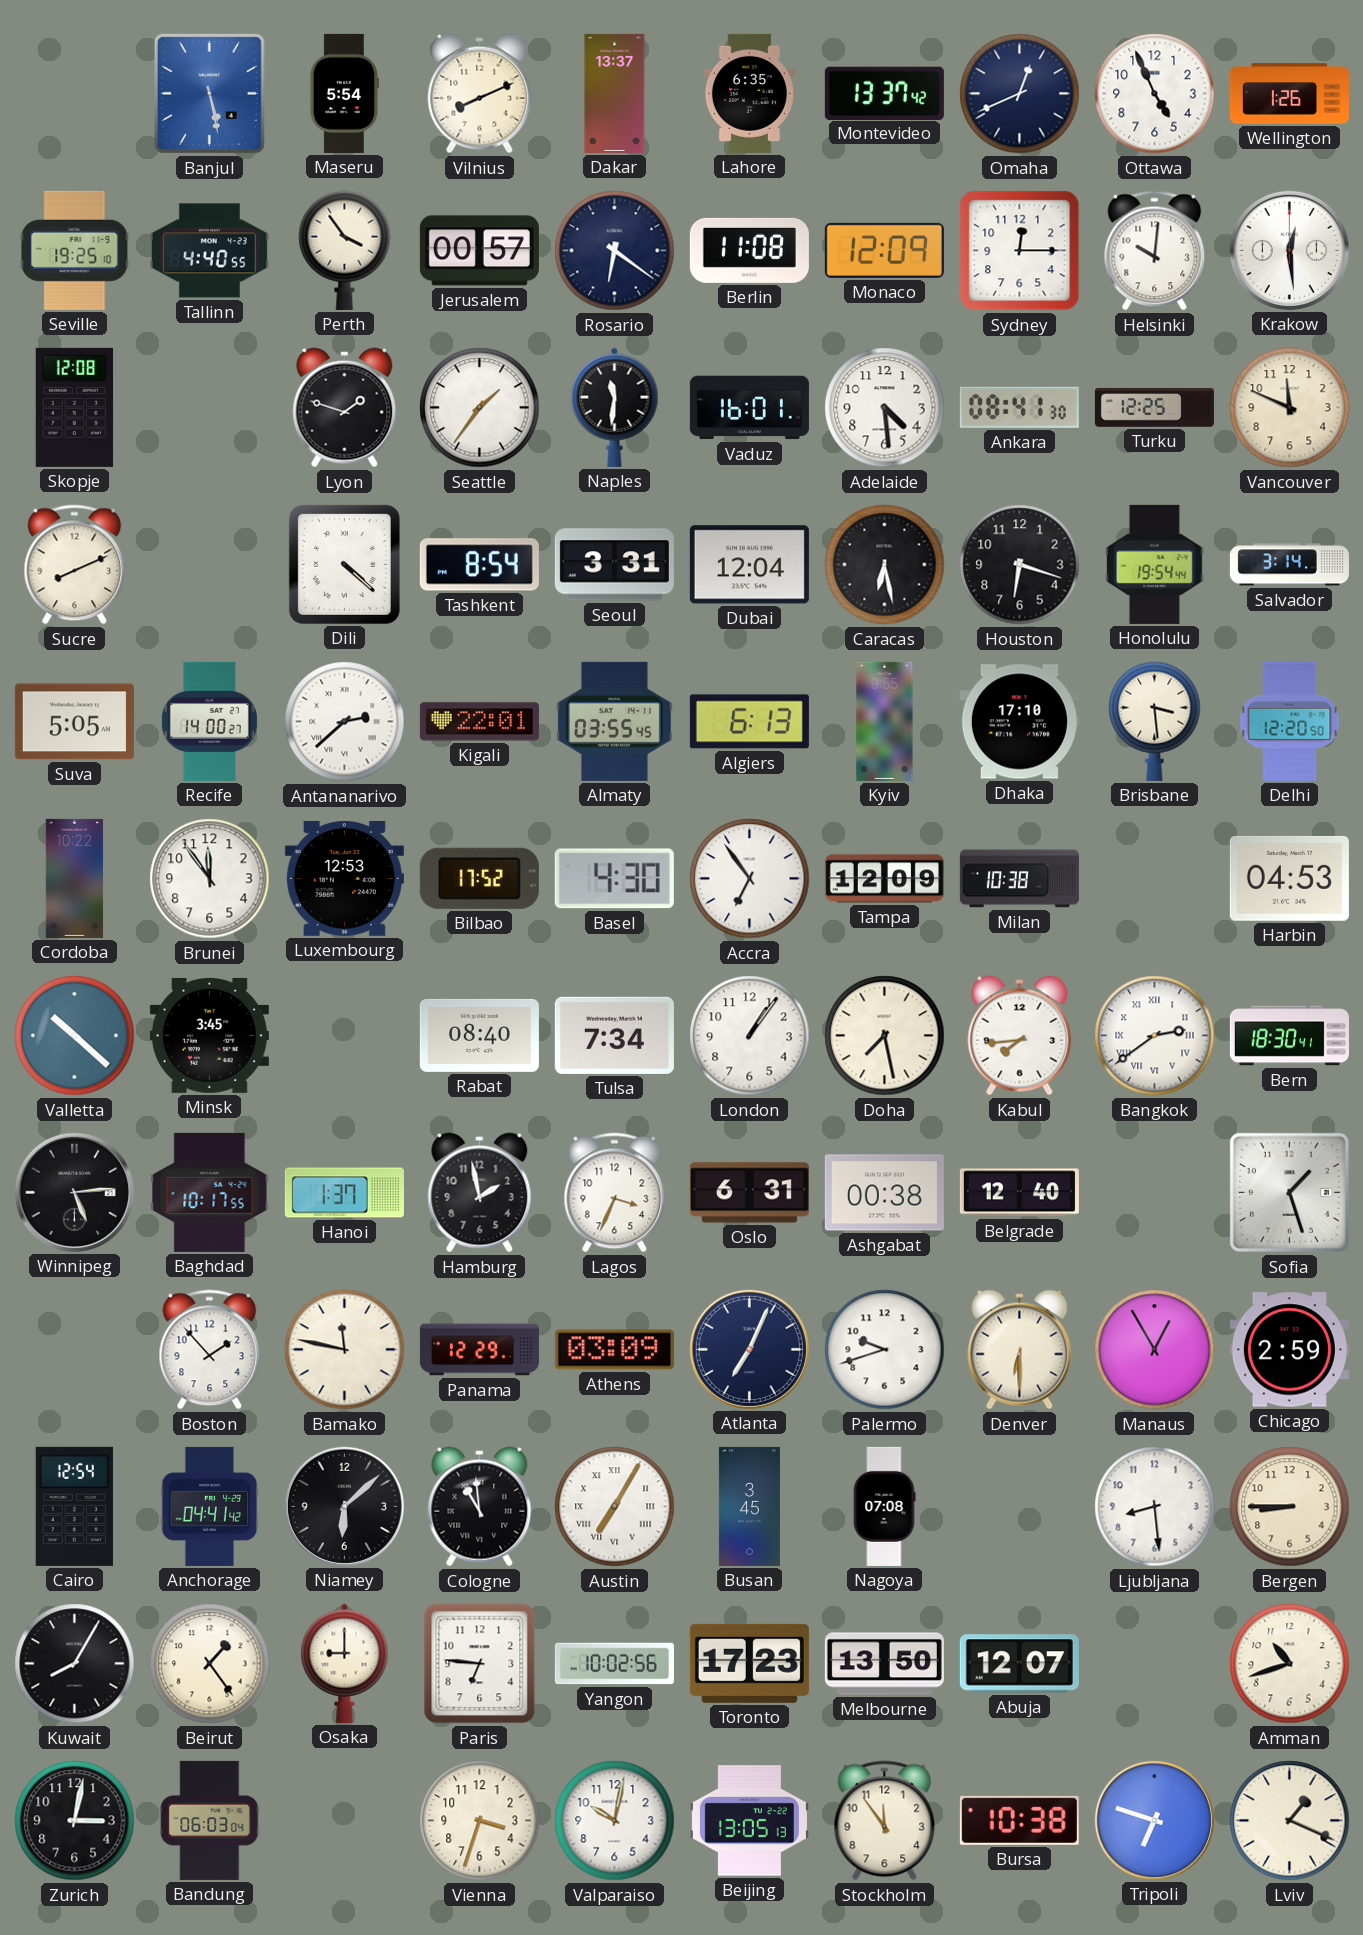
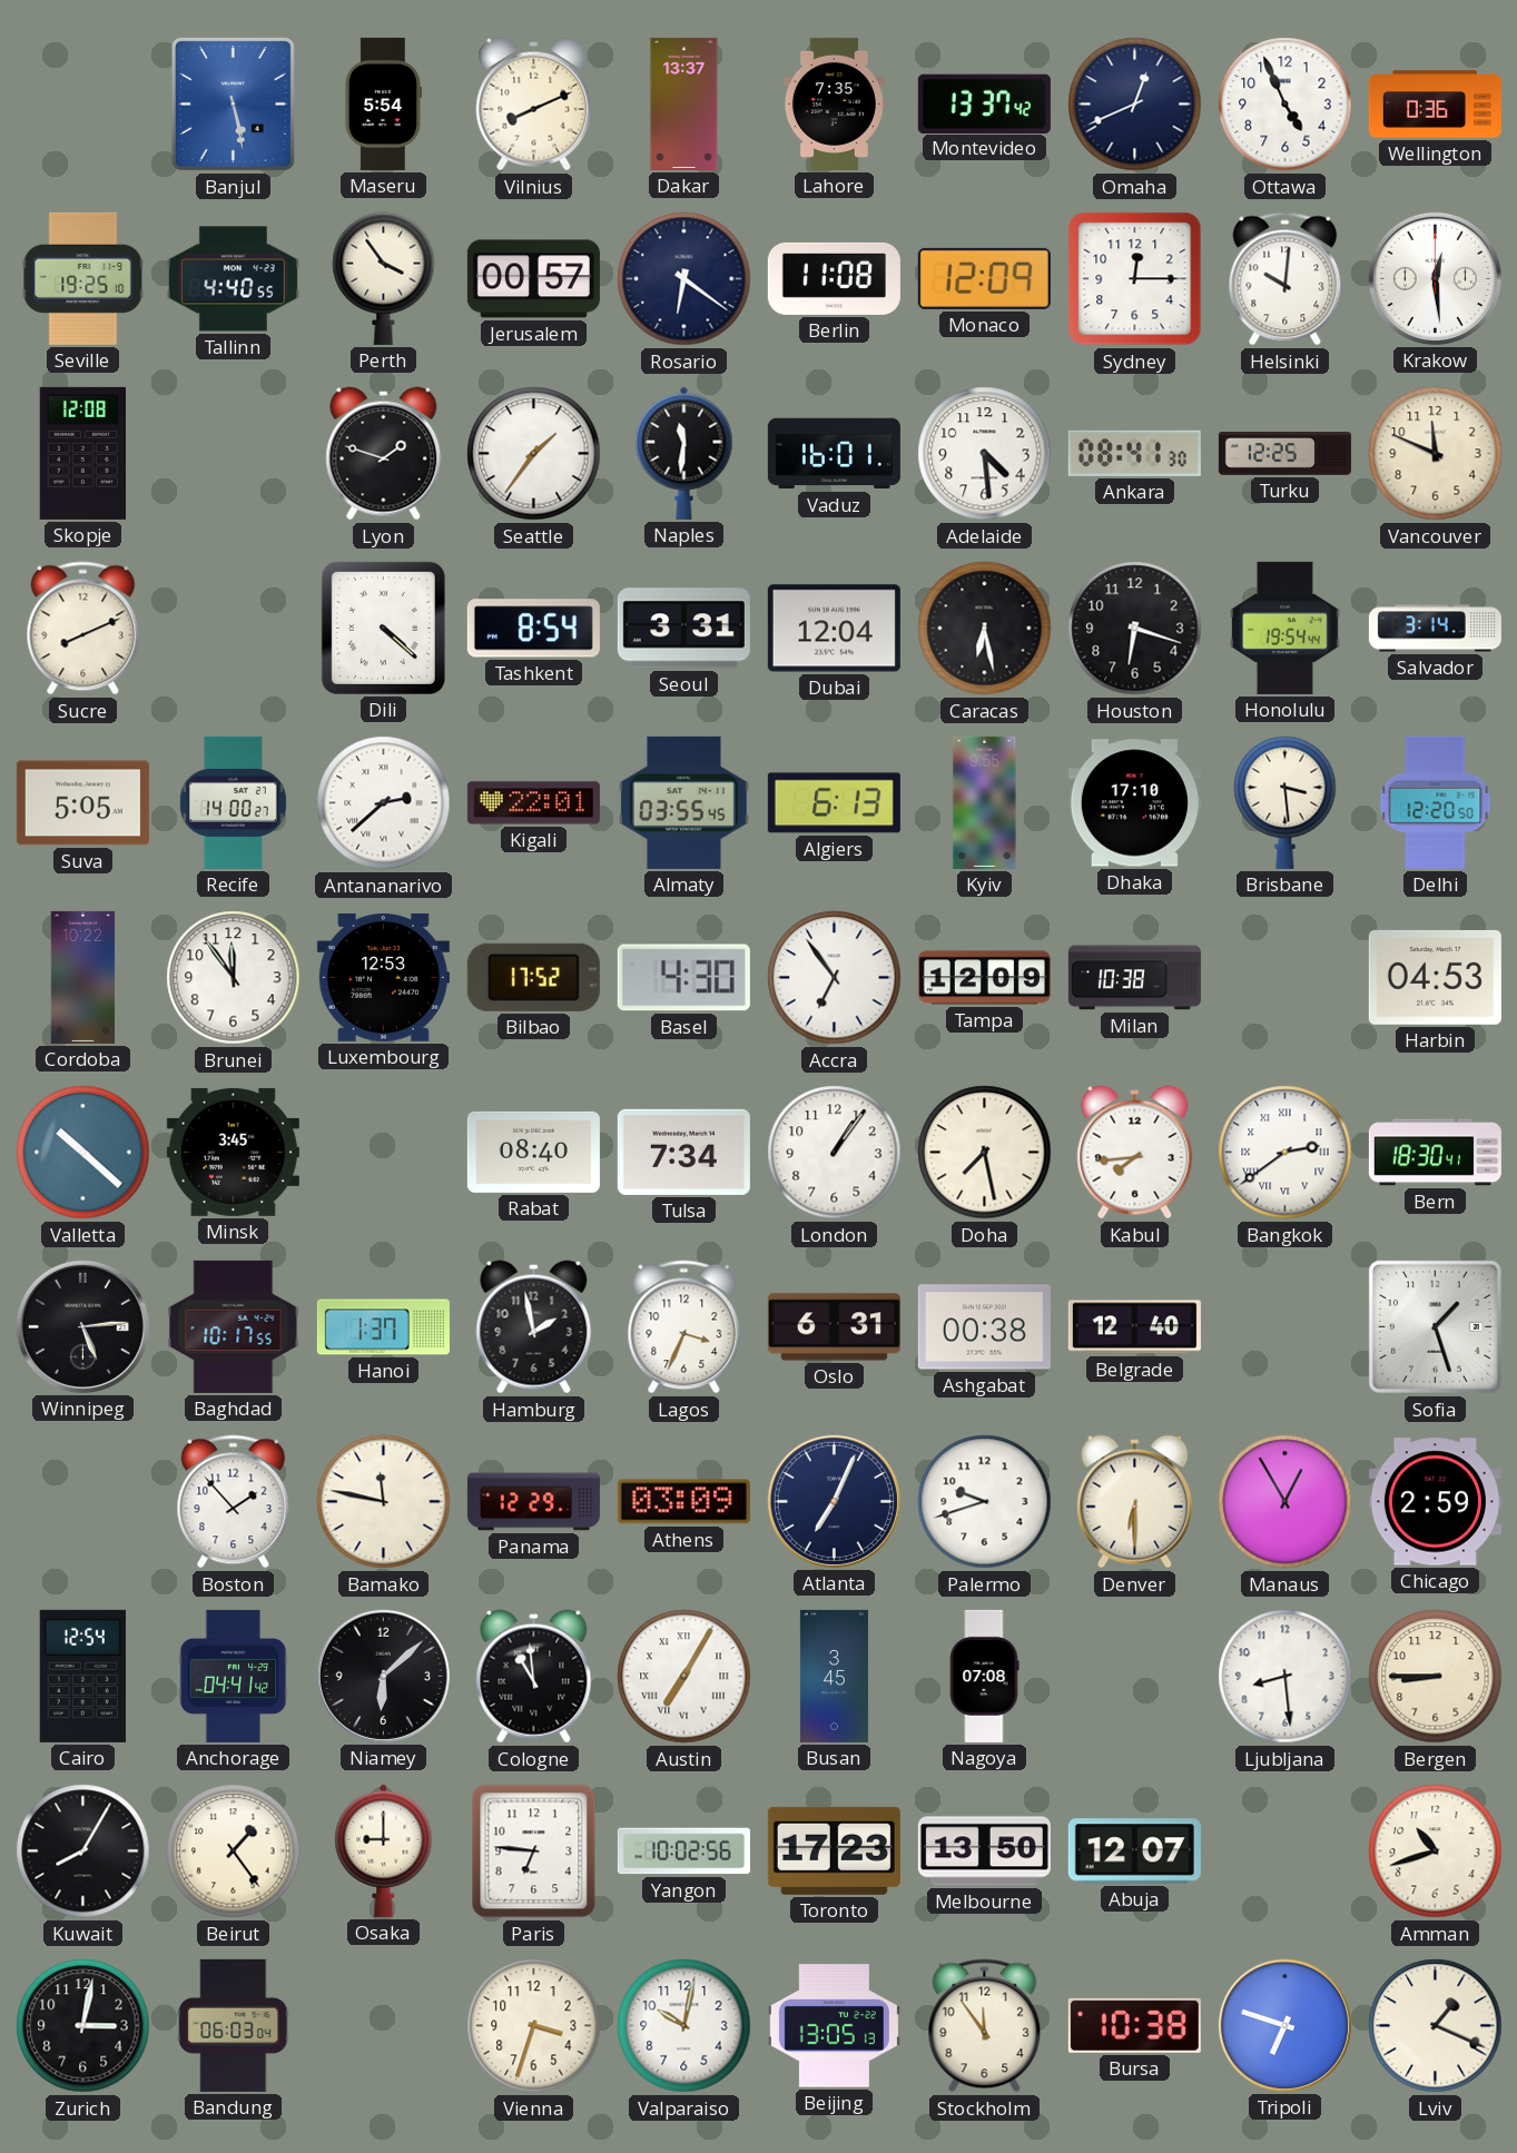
Lahore: 6:35 -> 7:35
Wellington: 1:26 -> 0:36
